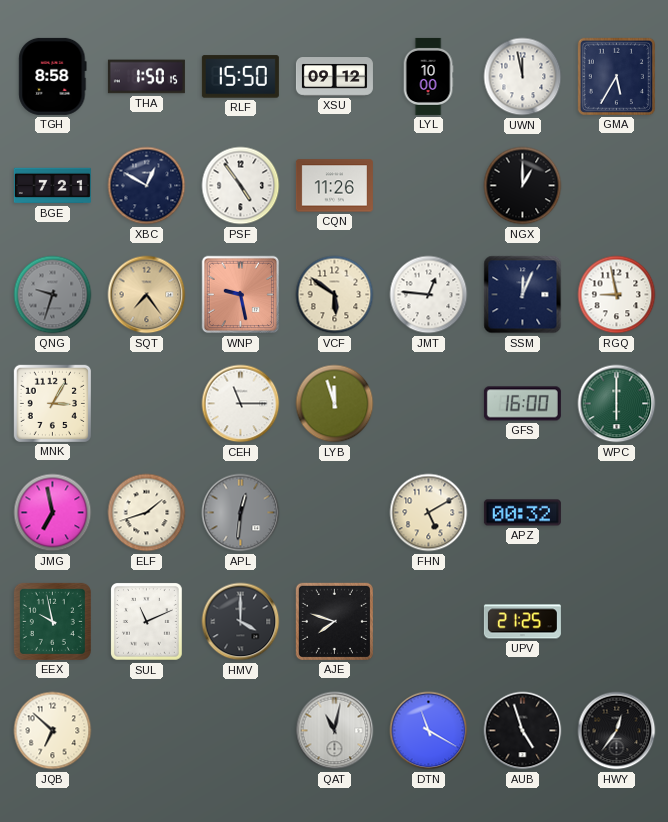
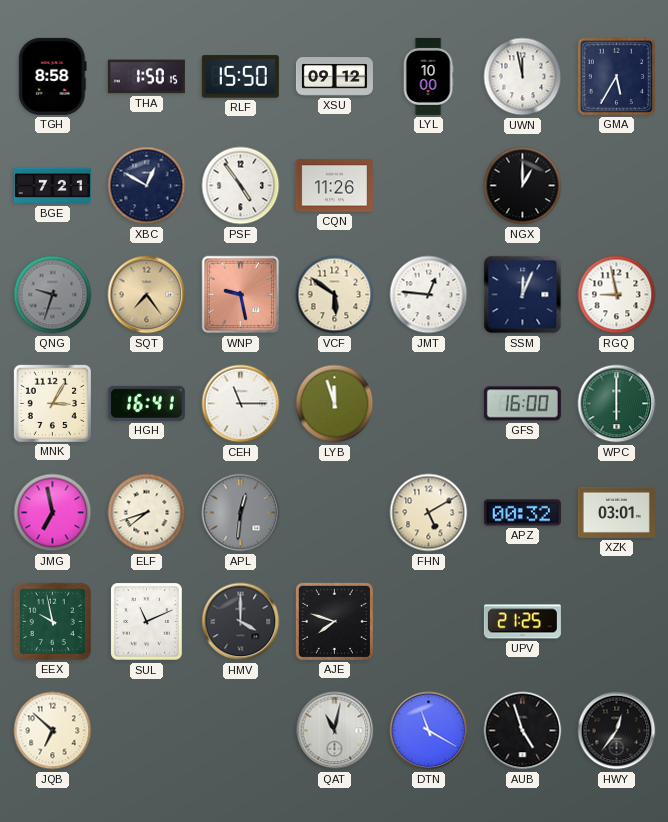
HGH: none -> 16:41
ELF: 1:42 -> 7:42
XZK: none -> 03:01
